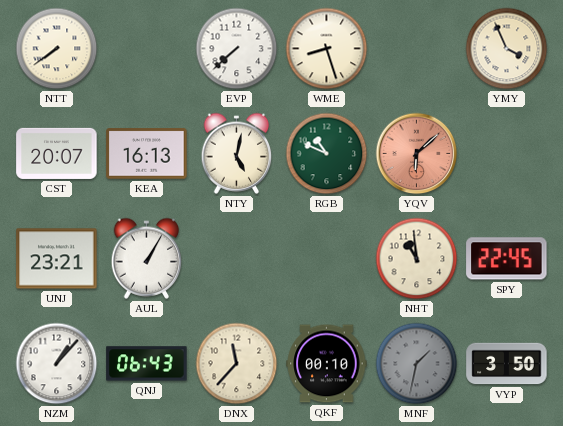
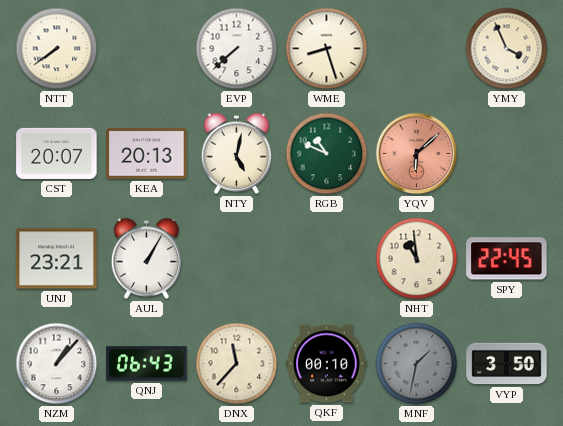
KEA: 16:13 -> 20:13
